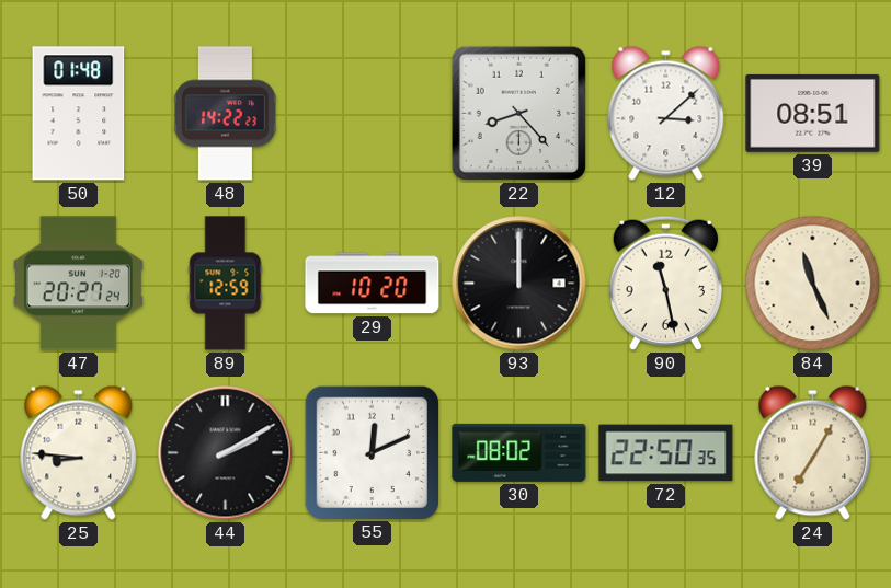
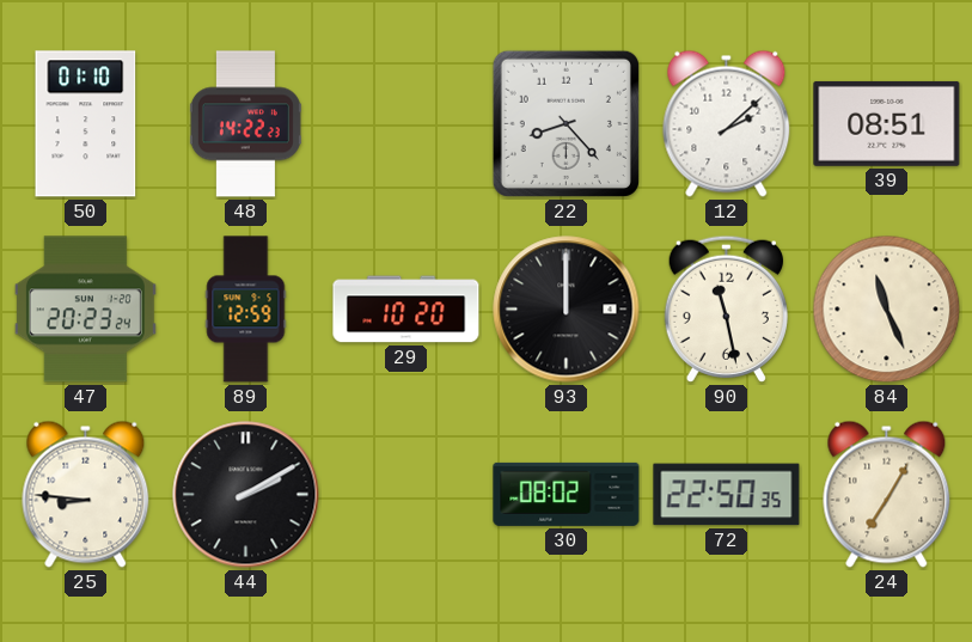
50: 01:48 -> 01:10
12: 3:08 -> 2:08
47: 20:27 -> 20:23
55: 12:11 -> none
